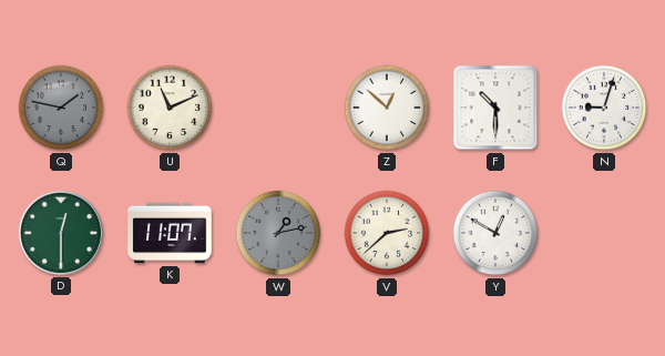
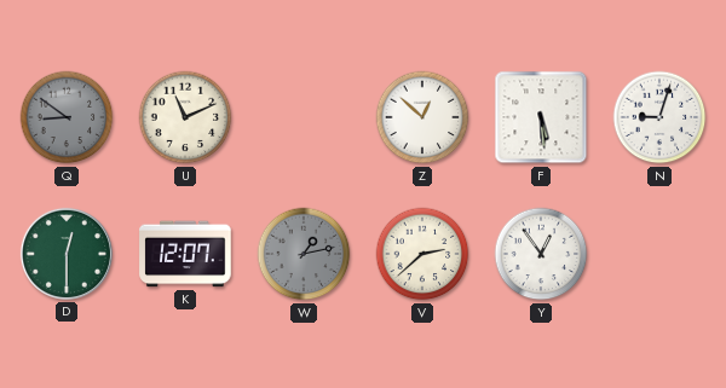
Q: 1:47 -> 8:51
F: 10:30 -> 5:29
K: 11:07 -> 12:07
Y: 12:50 -> 12:54
